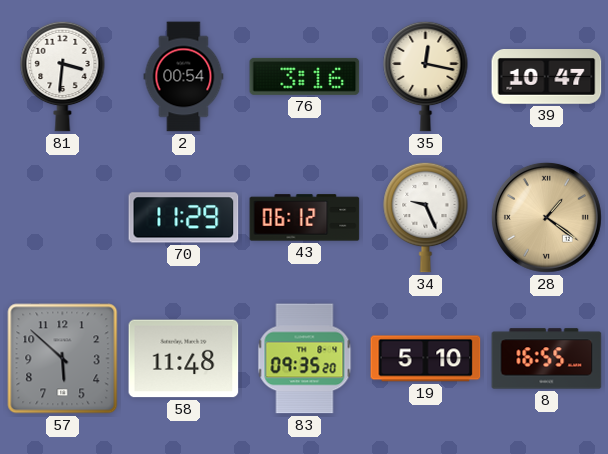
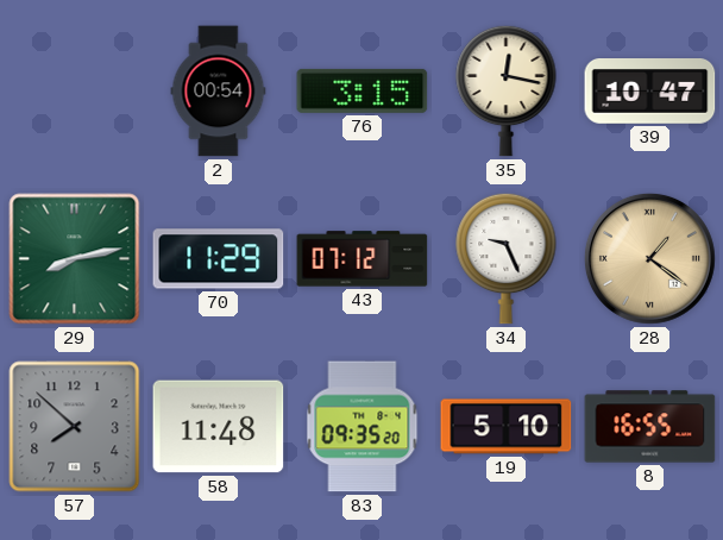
81: 3:31 -> none
76: 3:16 -> 3:15
29: none -> 8:13
43: 06:12 -> 07:12
57: 5:52 -> 7:52
